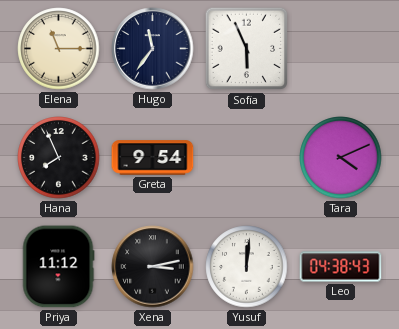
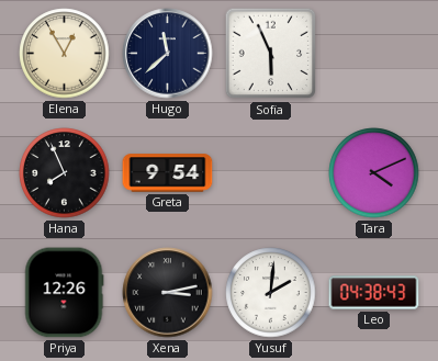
Elena: 11:15 -> 12:55
Hugo: 11:36 -> 11:38
Priya: 11:12 -> 12:26
Yusuf: 12:01 -> 2:01
